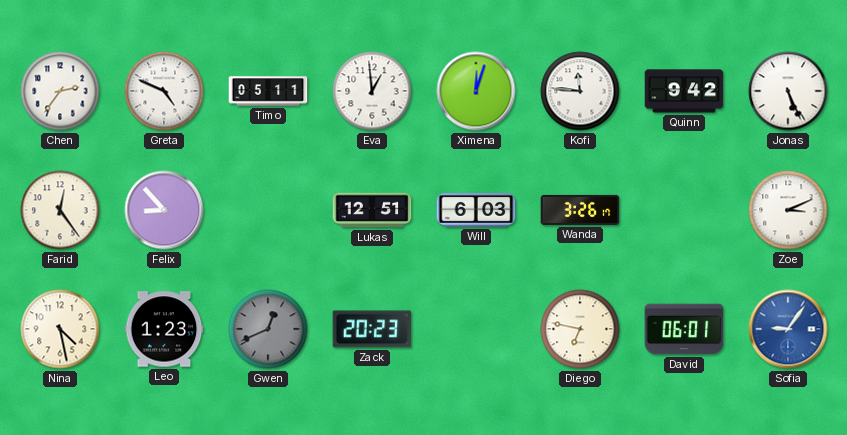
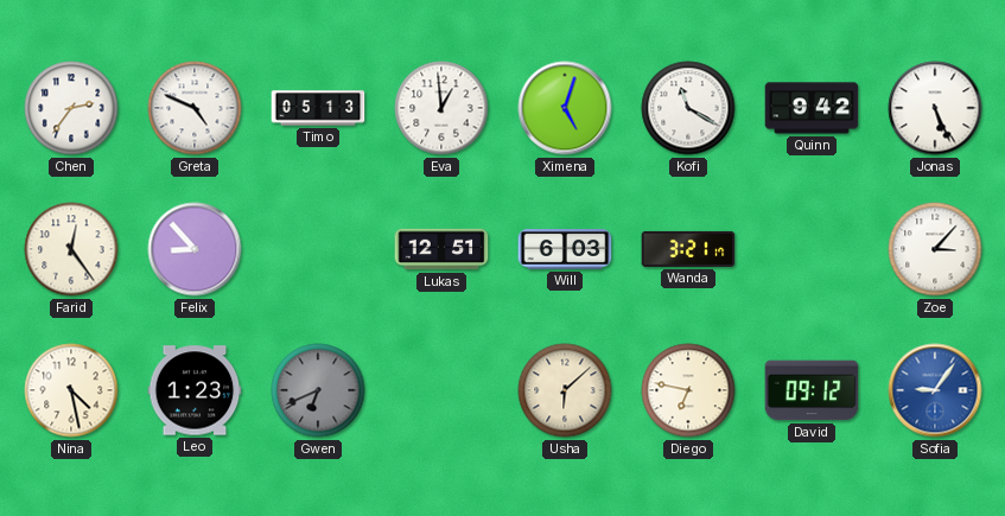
Timo: 05:11 -> 05:13
Ximena: 12:03 -> 5:03
Kofi: 11:46 -> 11:20
Wanda: 3:26 -> 3:21
Zoe: 3:11 -> 3:07
Gwen: 12:41 -> 6:41
Zack: 20:23 -> none
Usha: none -> 6:08
David: 06:01 -> 09:12
